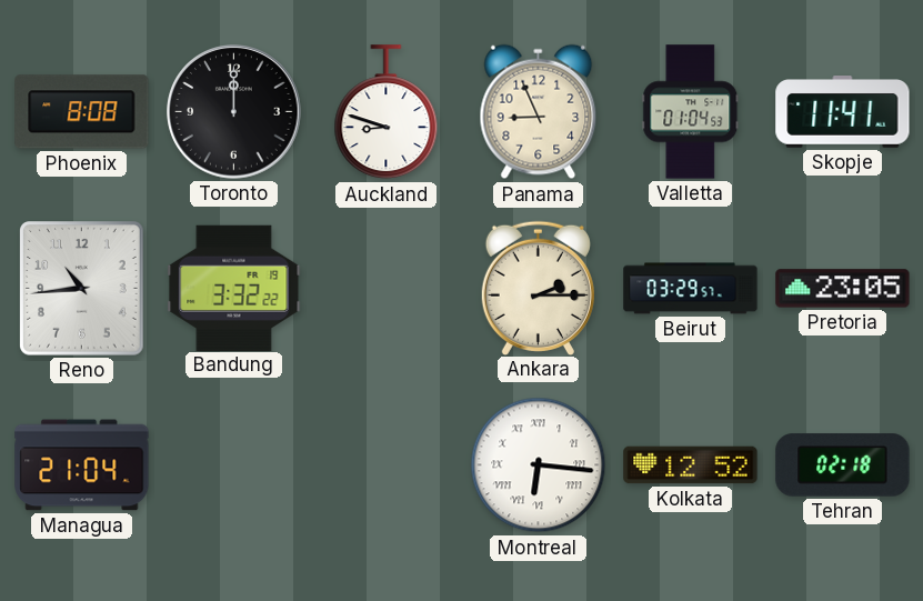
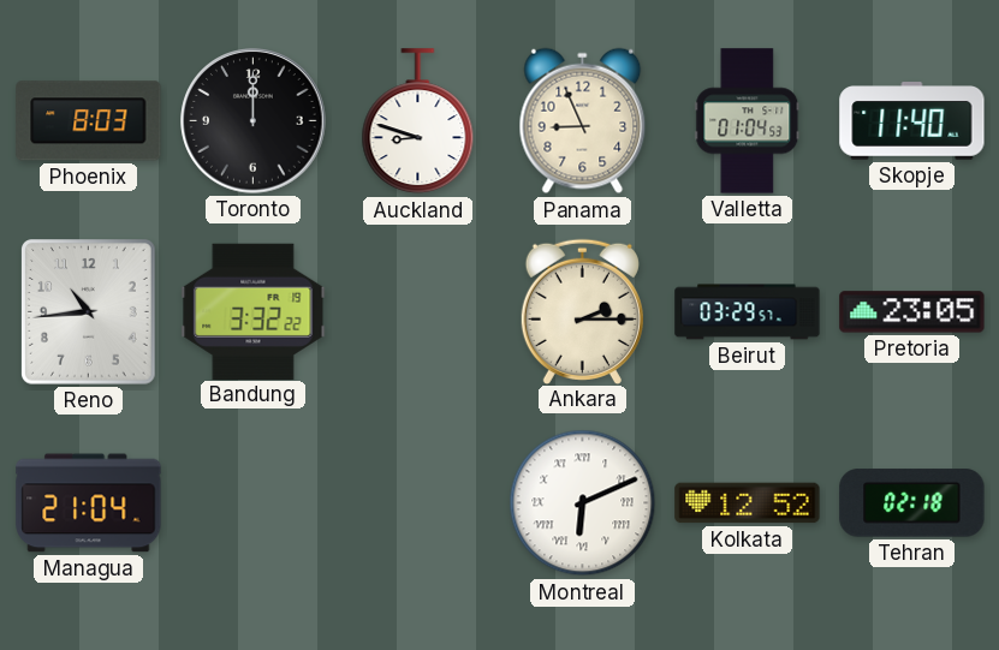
Phoenix: 8:08 -> 8:03
Skopje: 11:41 -> 11:40
Montreal: 6:16 -> 6:11
